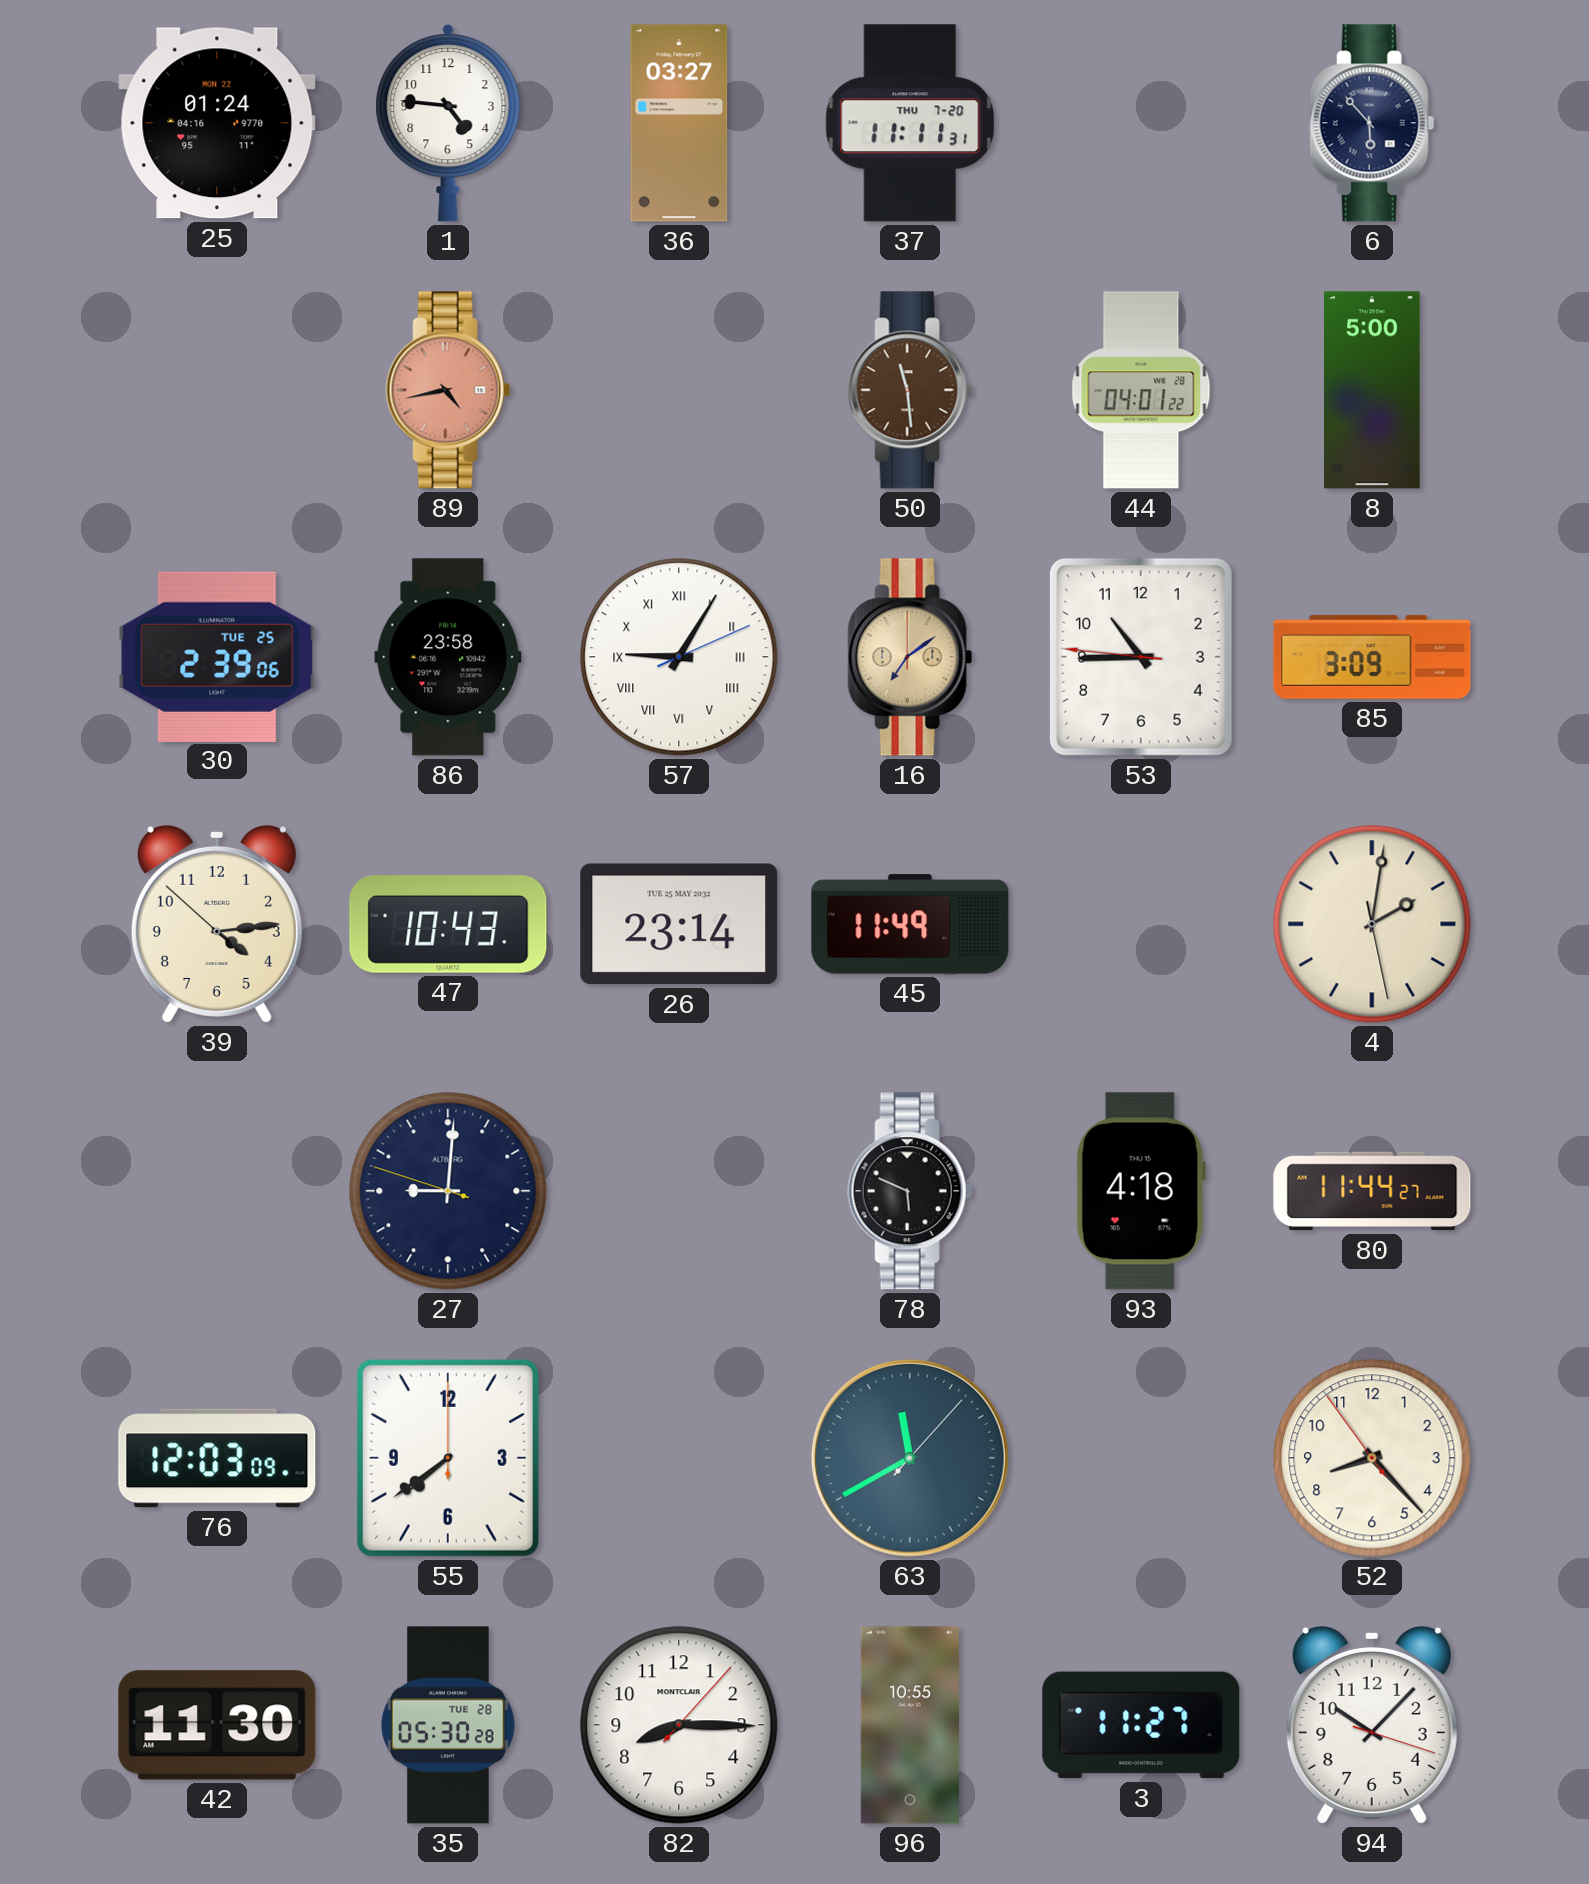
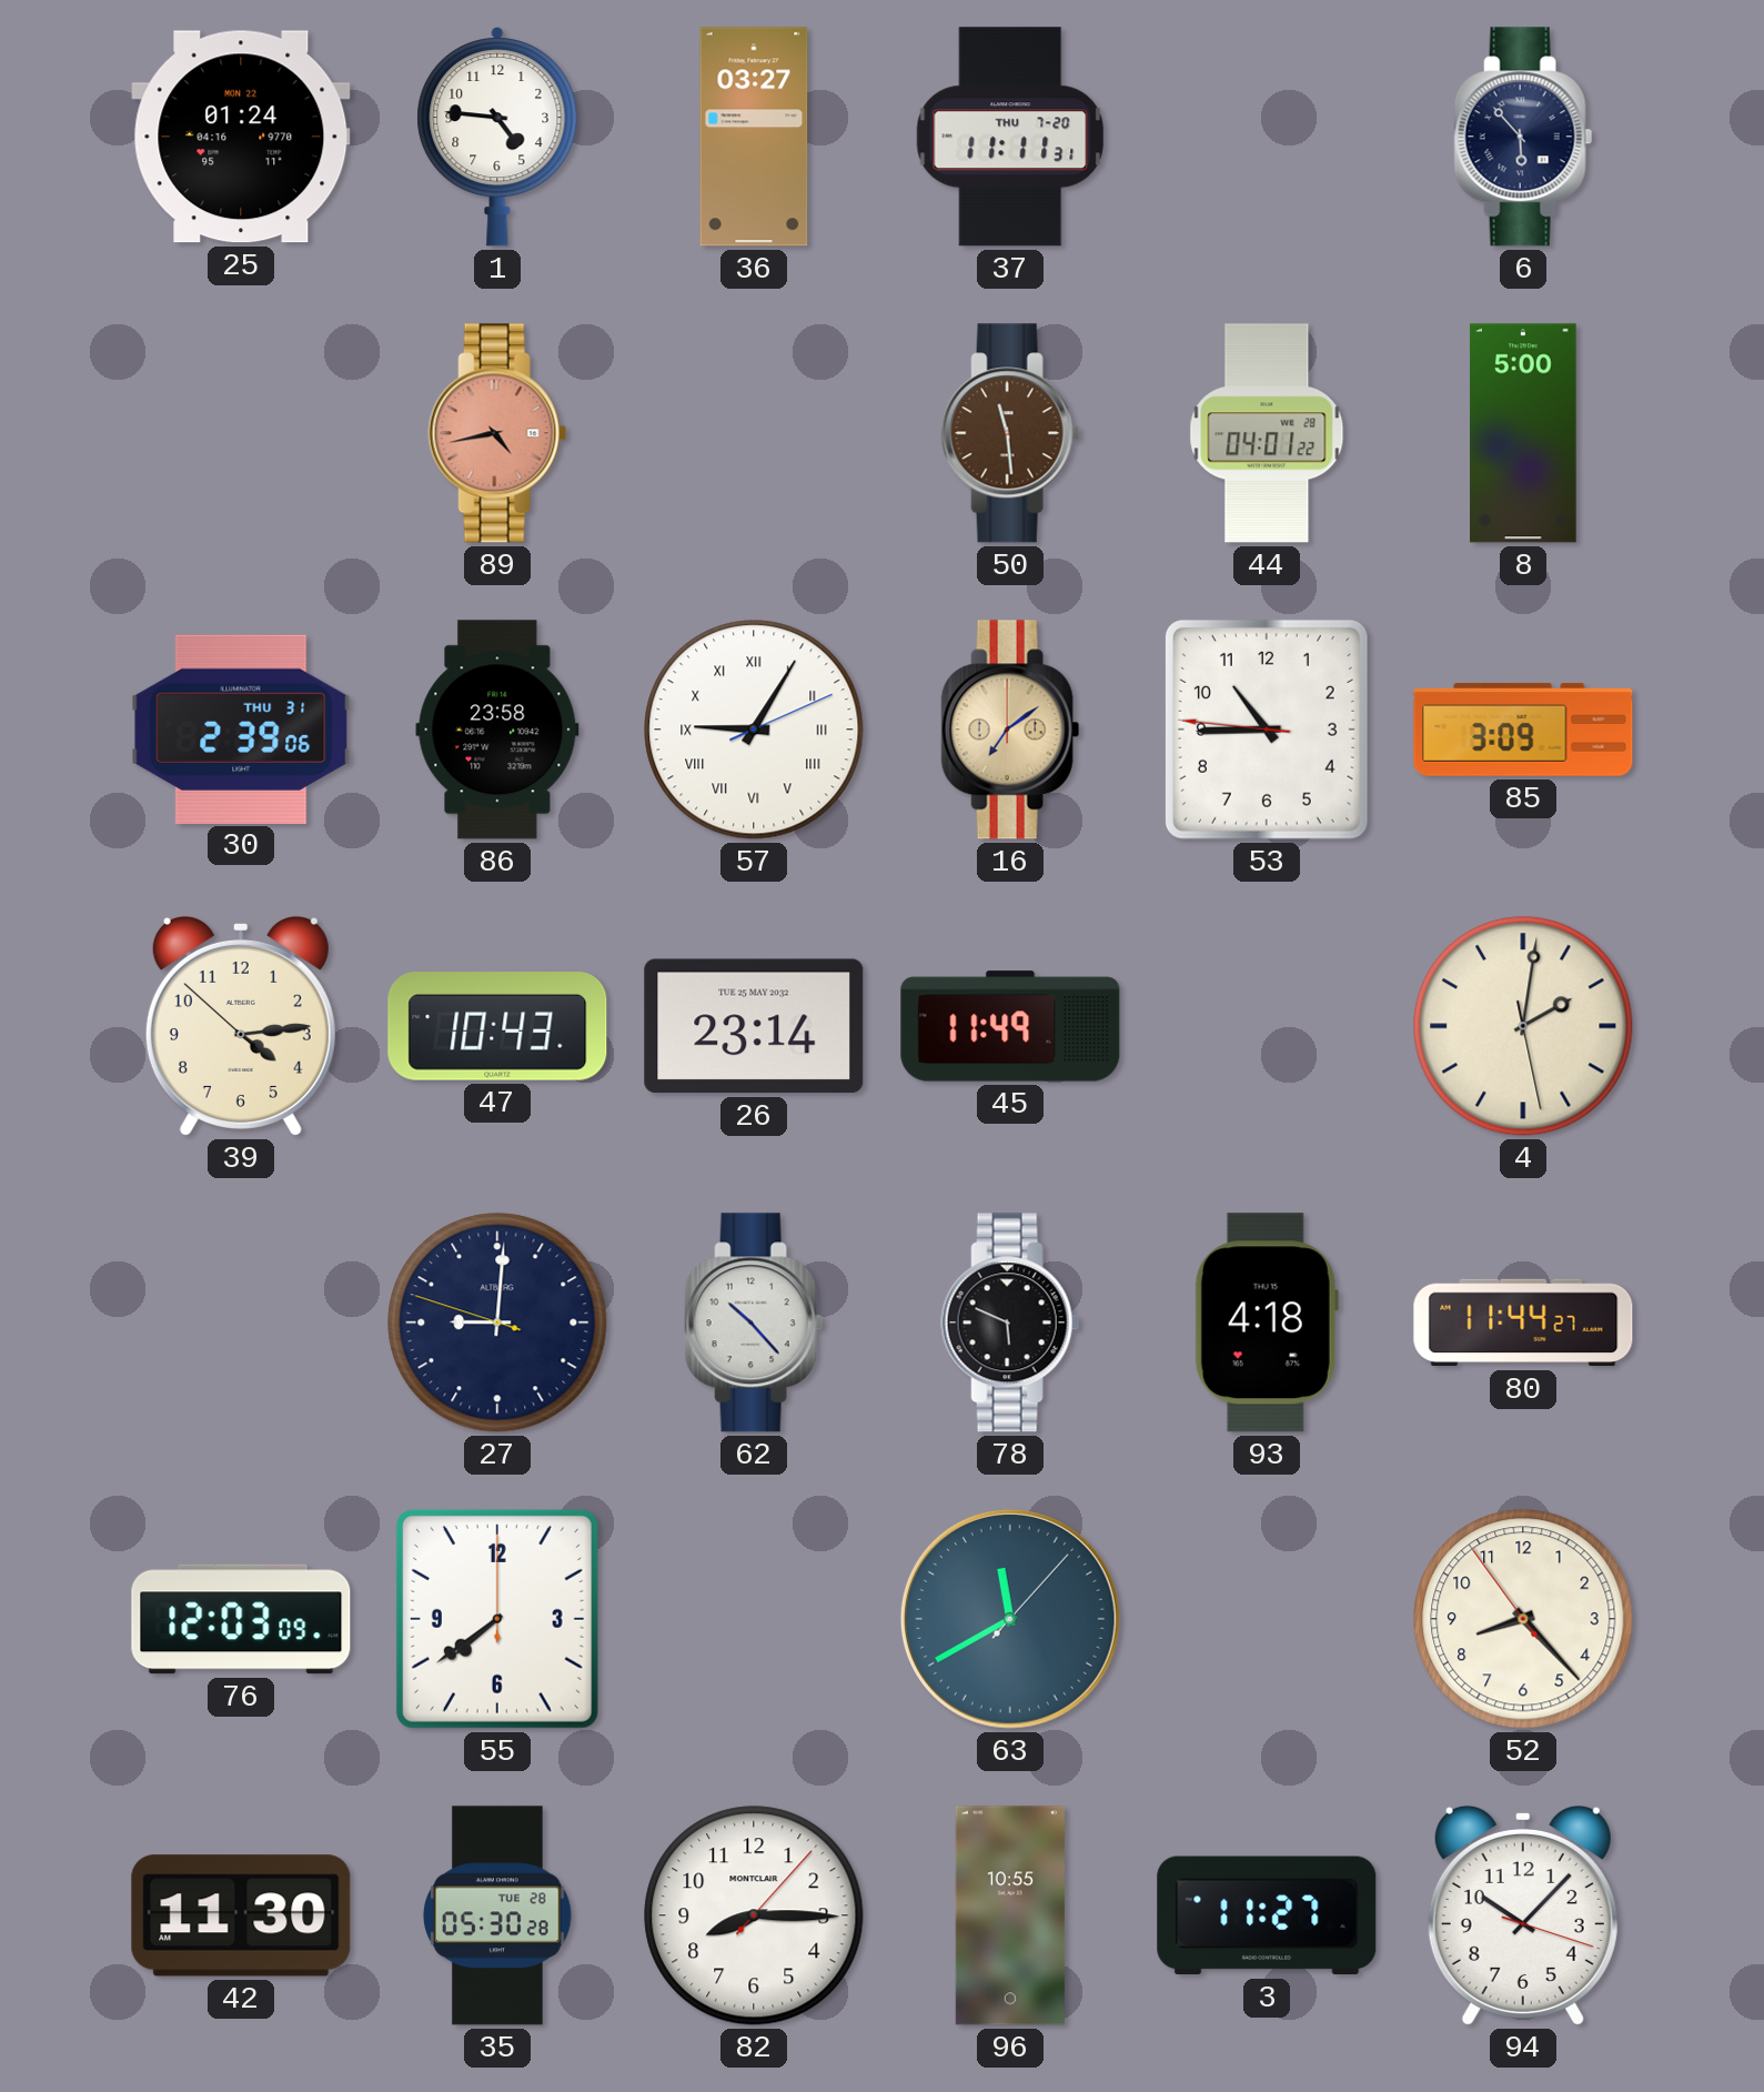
30 date: TUE 25 -> THU 31
62: none -> 10:23
